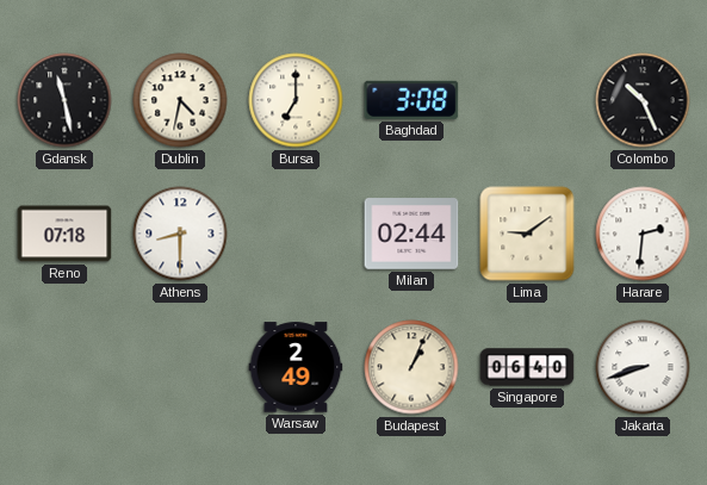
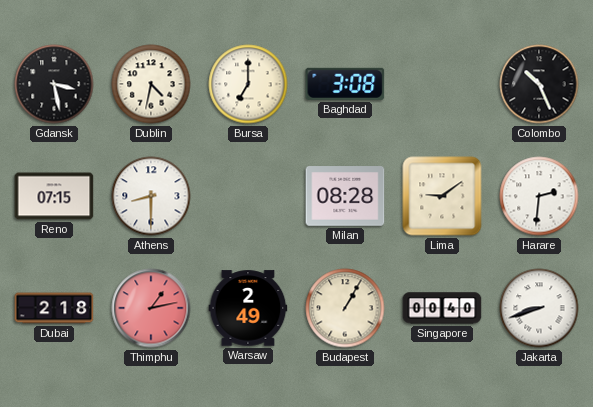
Gdansk: 11:28 -> 3:28
Reno: 07:18 -> 07:15
Milan: 02:44 -> 08:28
Dubai: none -> 2:18
Thimphu: none -> 1:13
Budapest: 1:04 -> 1:05
Singapore: 06:40 -> 00:40
